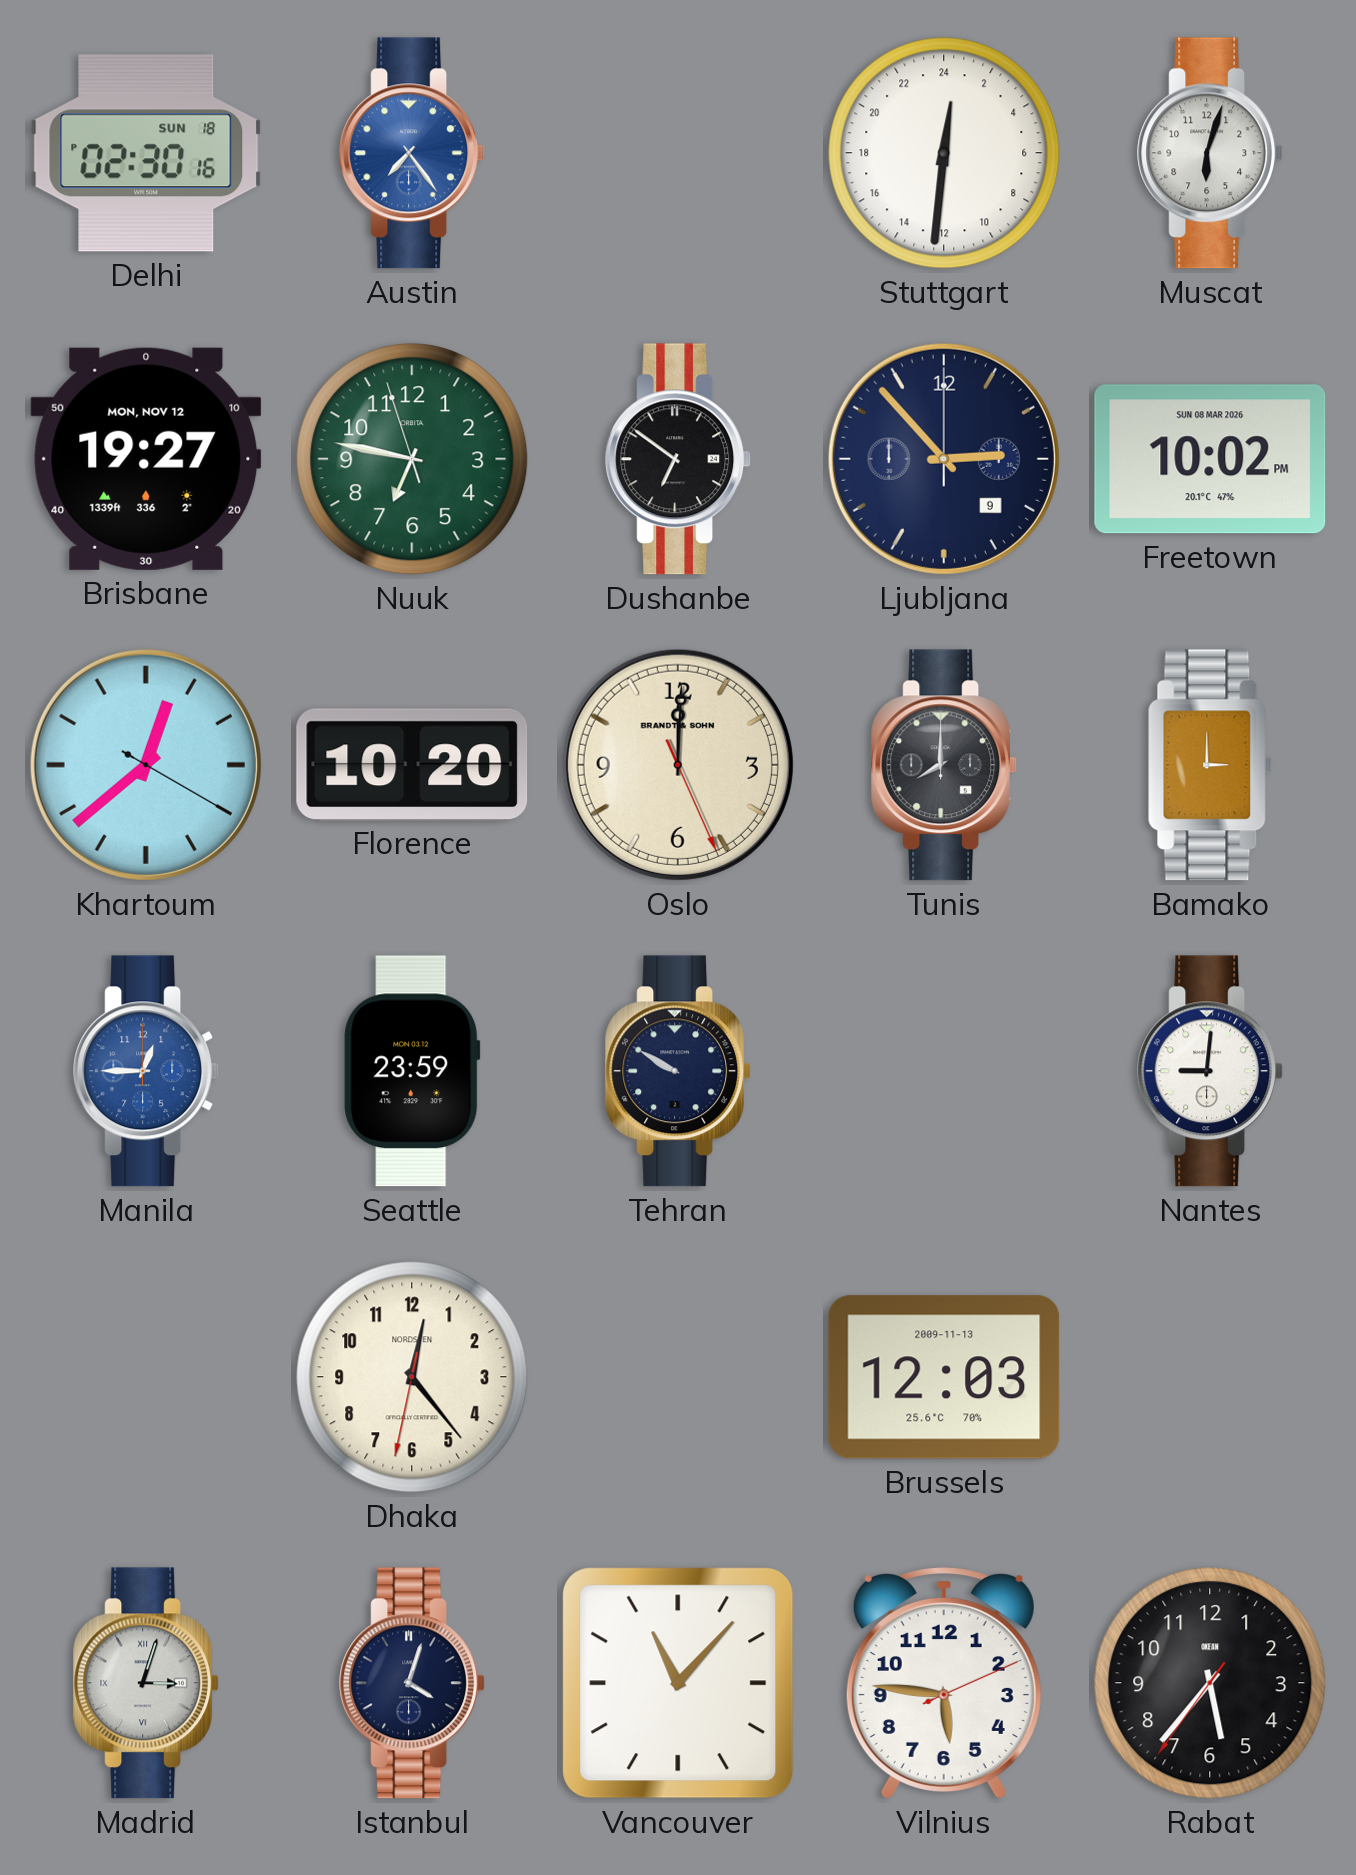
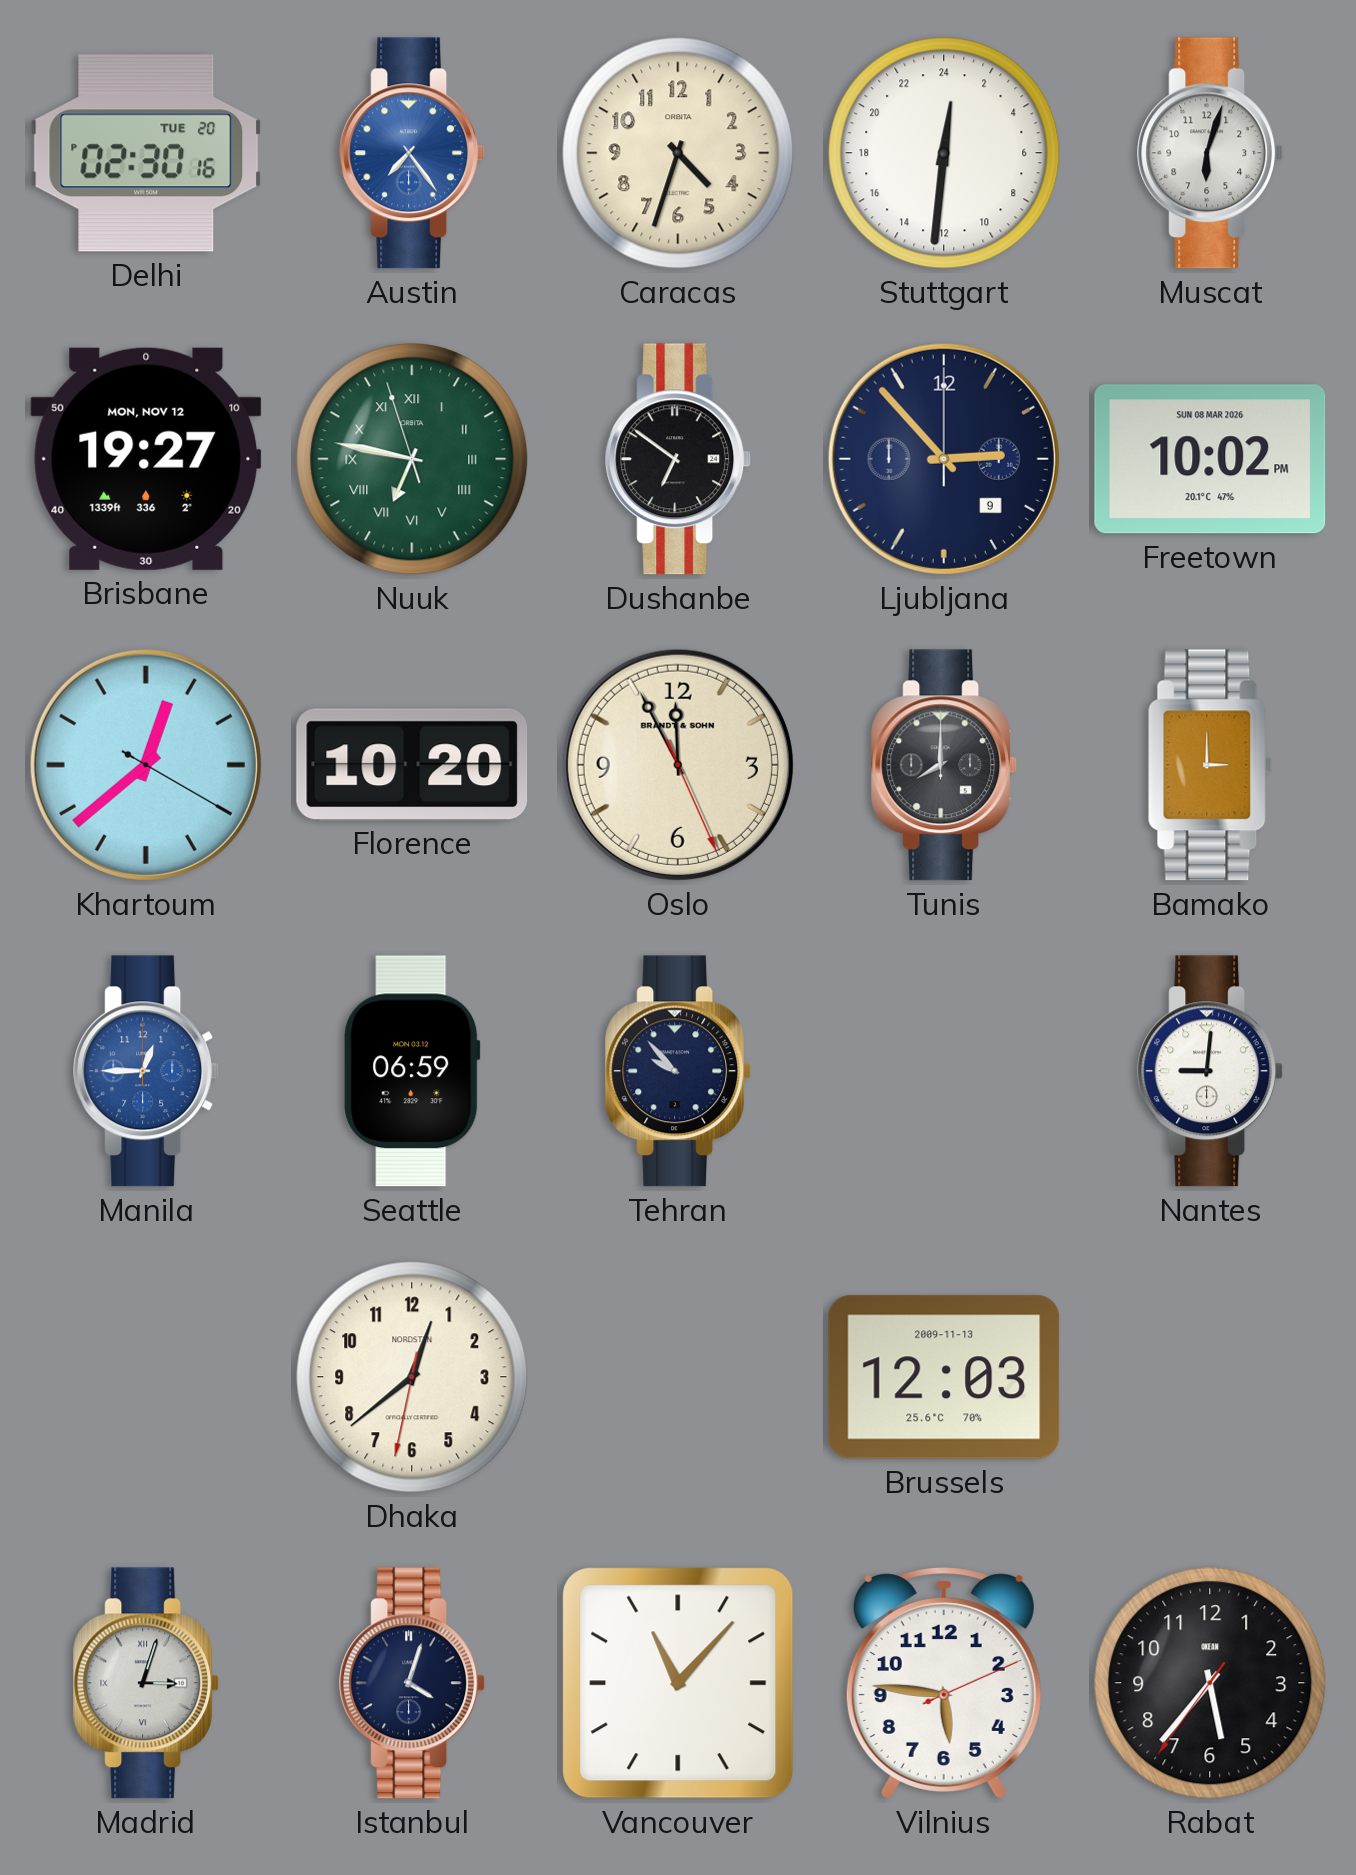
Delhi date: SUN 18 -> TUE 20
Caracas: none -> 4:33
Nuuk numerals: Arabic -> Roman
Oslo: 12:00 -> 11:55
Seattle: 23:59 -> 06:59
Tehran: 9:50 -> 9:53
Dhaka: 12:23 -> 12:38
